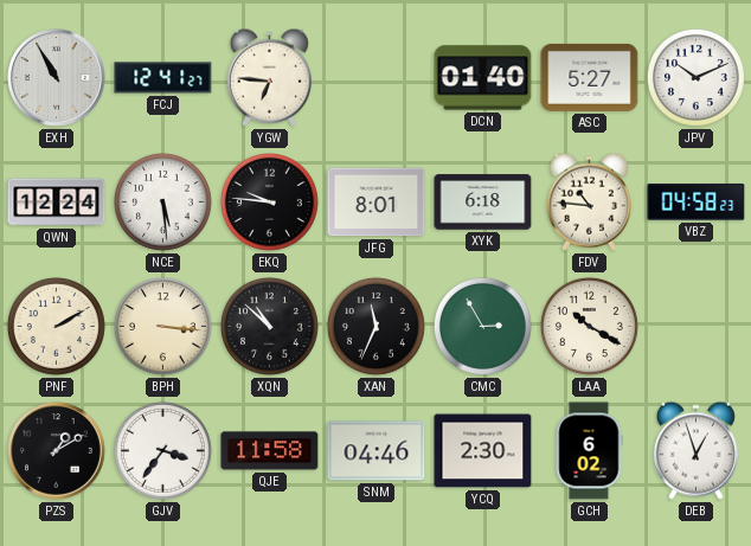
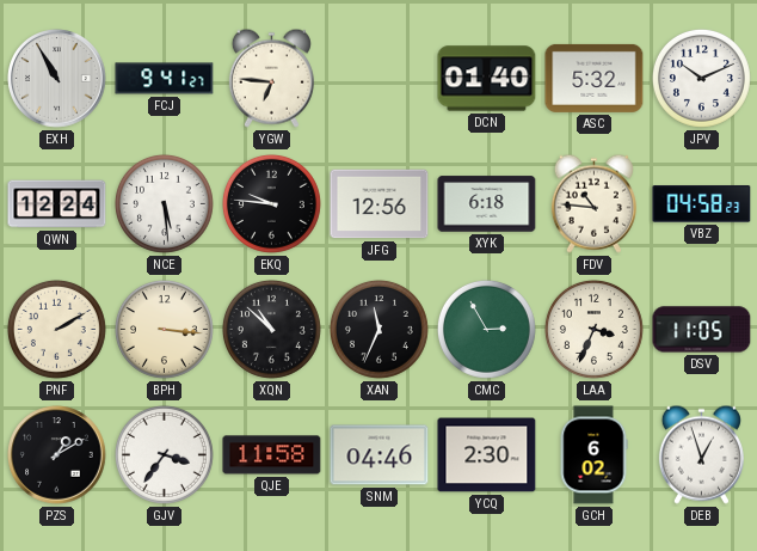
FCJ: 12:41 -> 9:41
ASC: 5:27 -> 5:32
JFG: 8:01 -> 12:56
LAA: 10:20 -> 3:34
DSV: none -> 11:05
